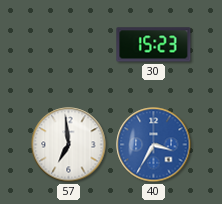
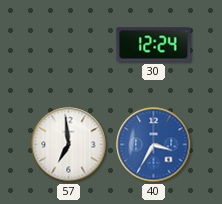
30: 15:23 -> 12:24
